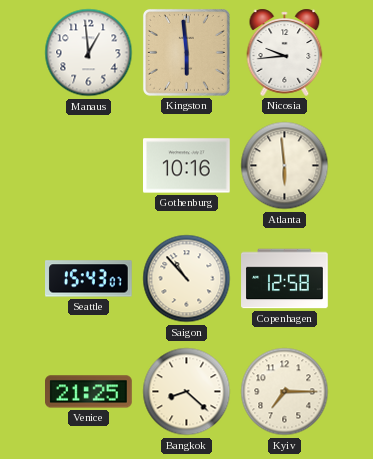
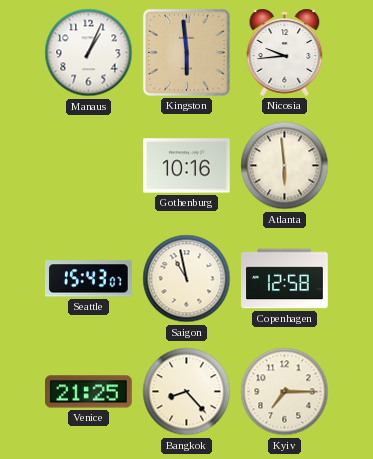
Manaus: 12:59 -> 1:04
Saigon: 10:53 -> 10:58
Bangkok: 8:22 -> 8:23
